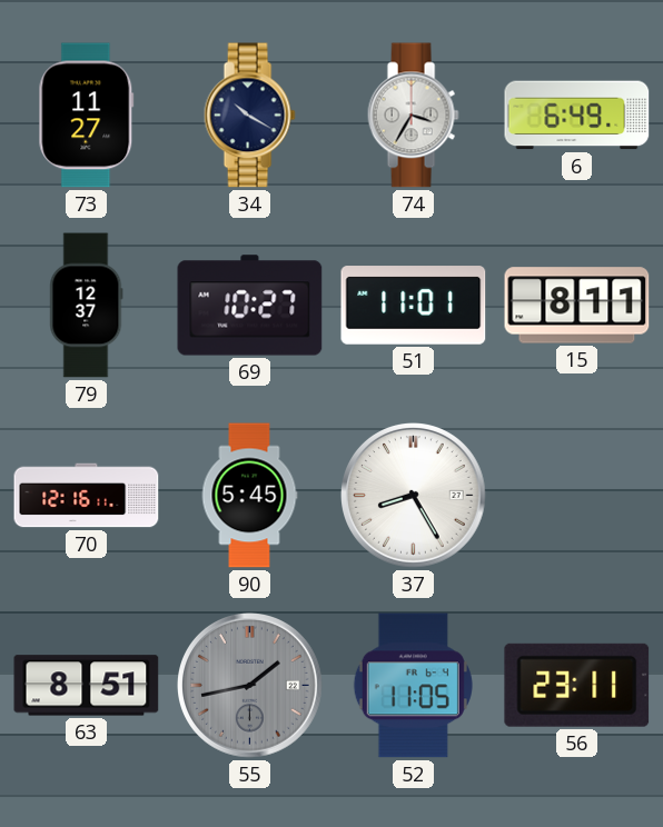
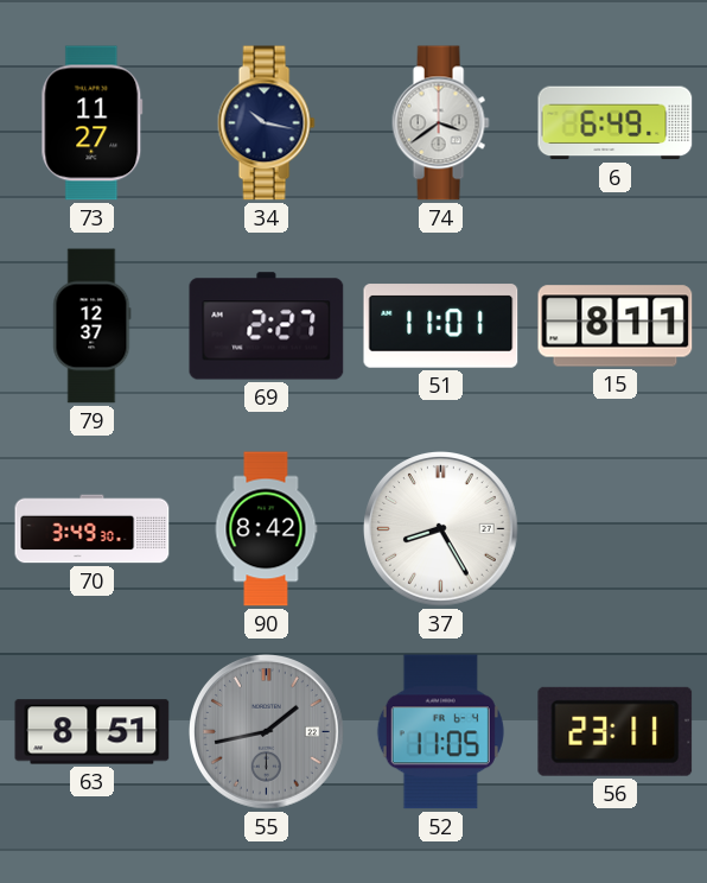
34: 10:20 -> 10:17
74: 3:35 -> 3:39
69: 10:27 -> 2:27
70: 12:16 -> 3:49
90: 5:45 -> 8:42
